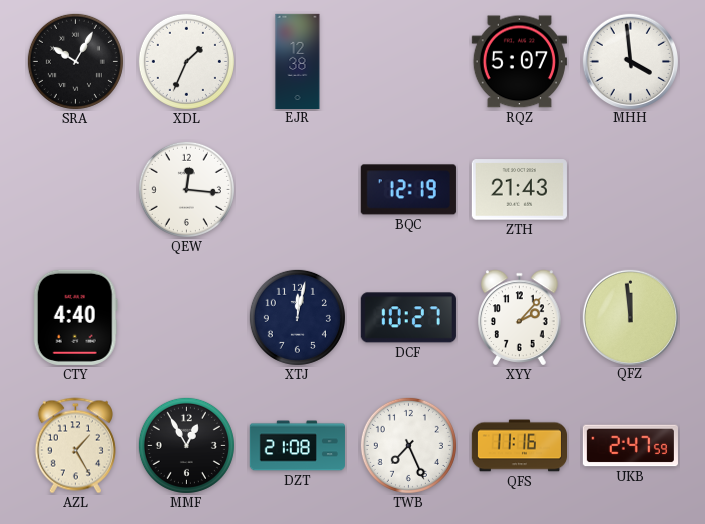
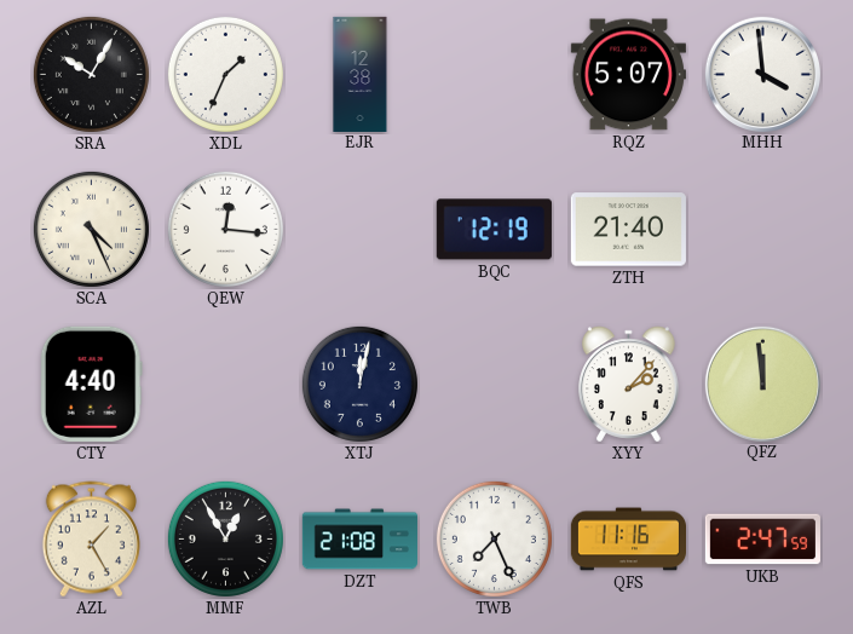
SCA: none -> 4:26
ZTH: 21:43 -> 21:40
DCF: 10:27 -> none
